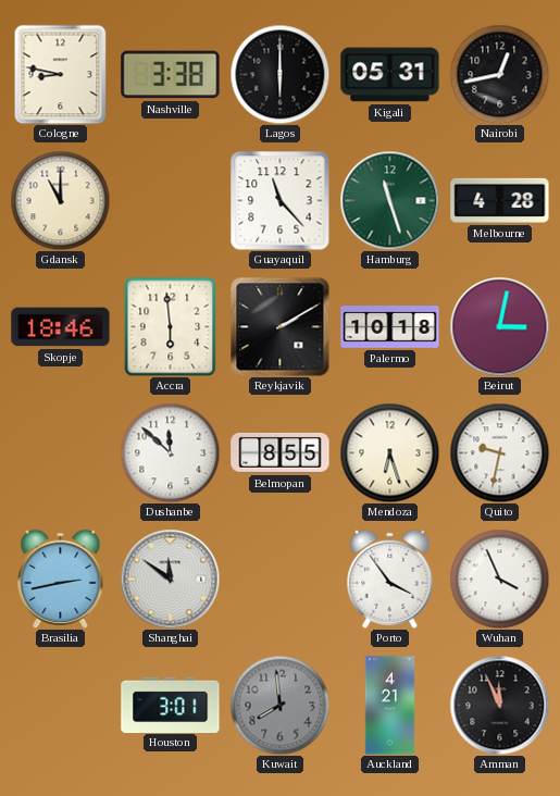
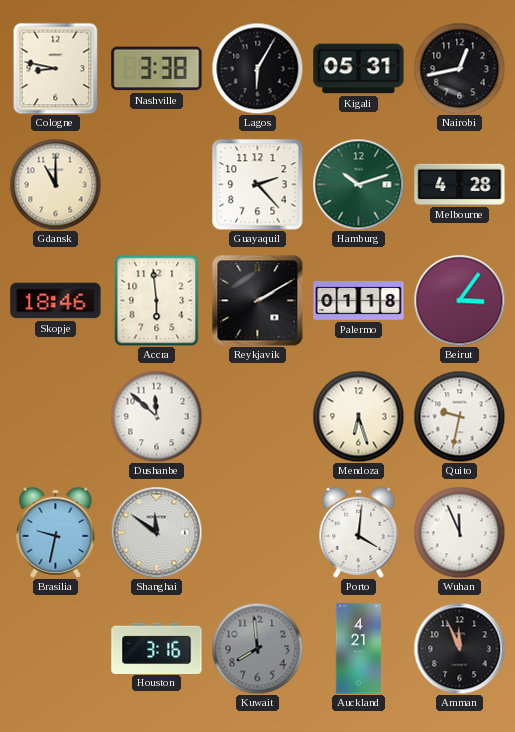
Lagos: 6:00 -> 6:05
Guayaquil: 11:23 -> 2:23
Hamburg: 11:27 -> 10:12
Palermo: 10:18 -> 01:18
Beirut: 3:02 -> 3:06
Belmopan: 8:55 -> none
Brasilia: 2:43 -> 9:32
Porto: 3:54 -> 4:01
Wuhan: 3:56 -> 11:56
Houston: 3:01 -> 3:16
